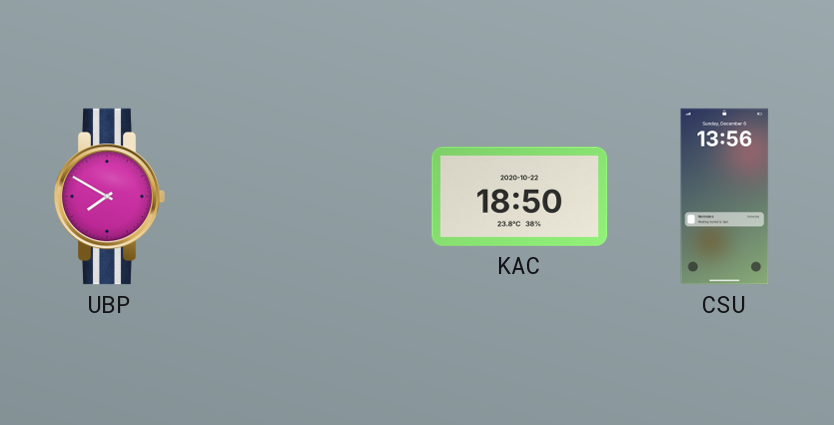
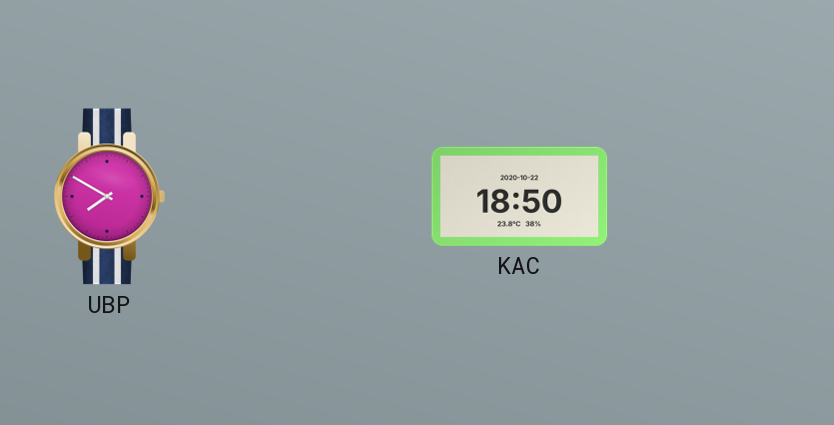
CSU: 13:56 -> none
